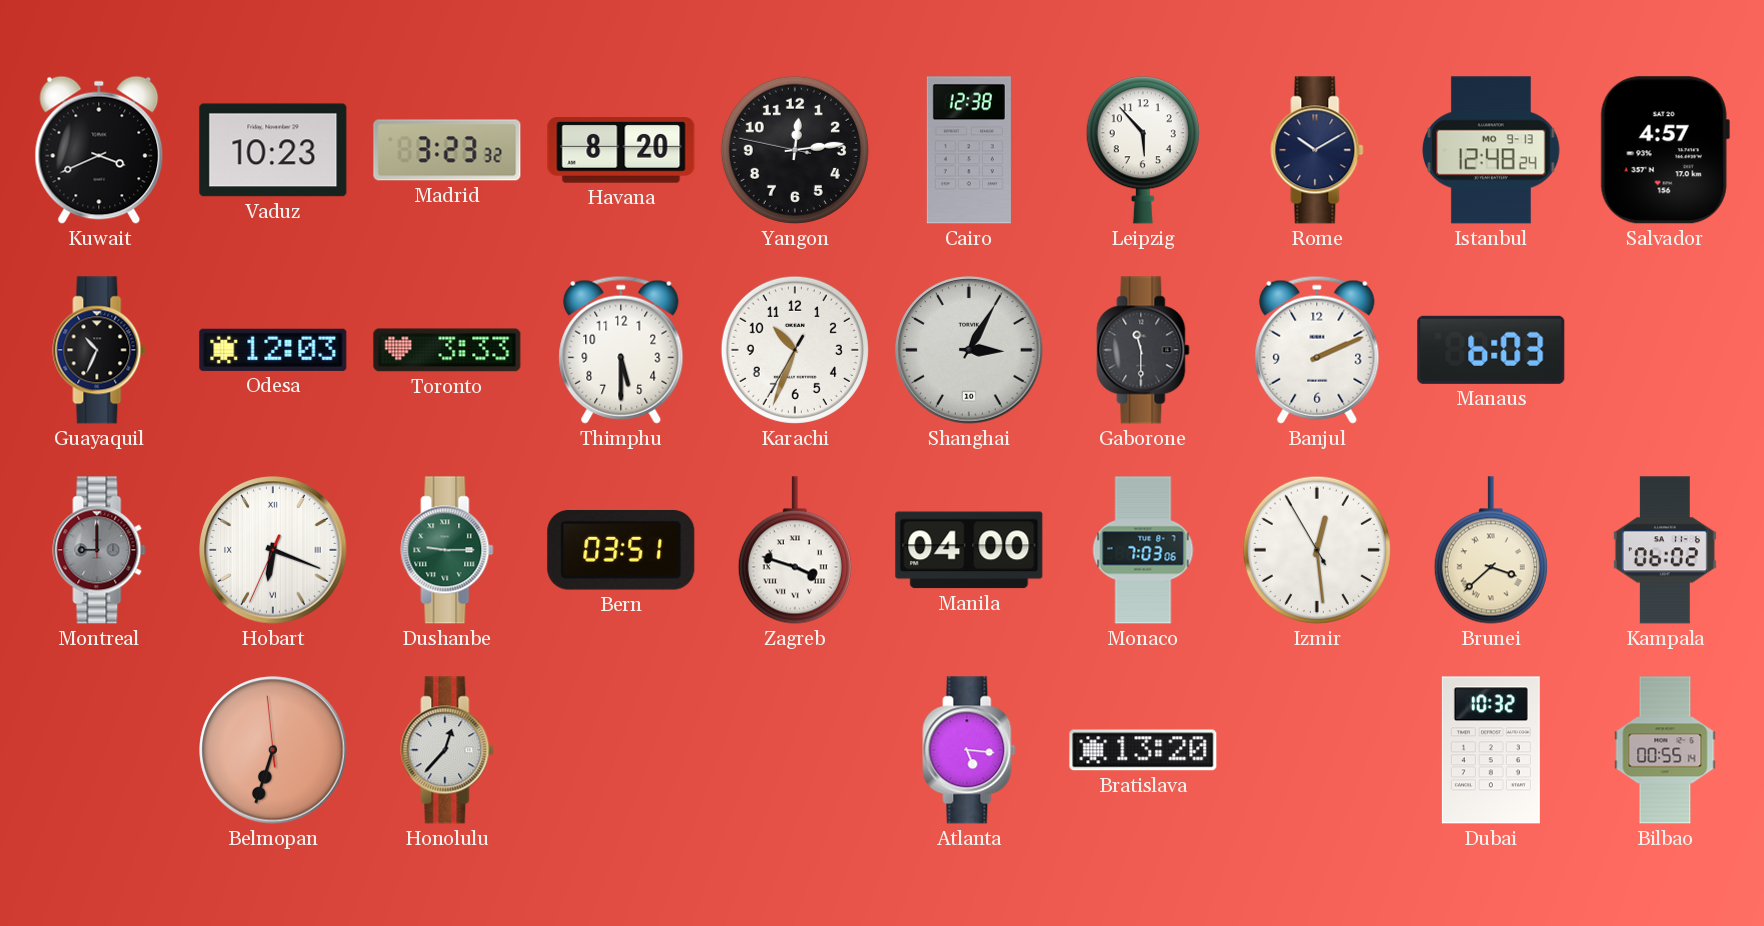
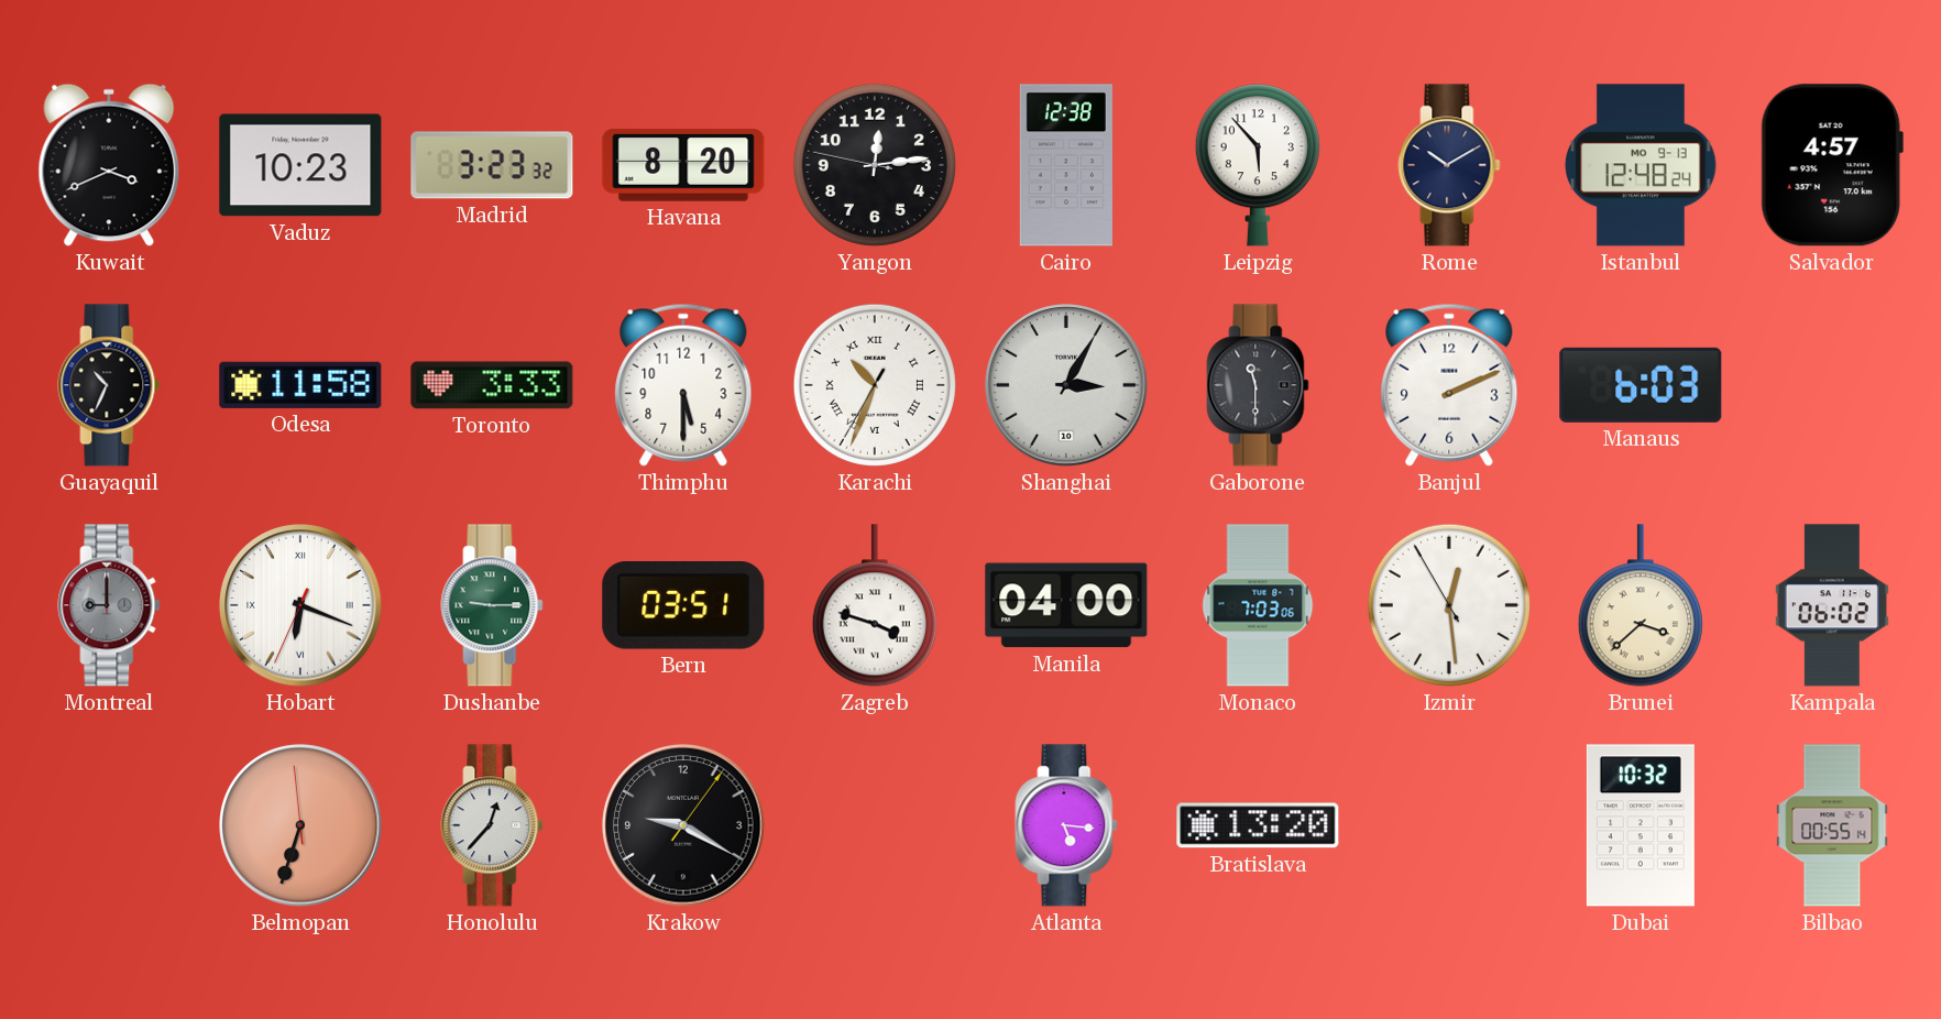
Odesa: 12:03 -> 11:58
Karachi numerals: Arabic -> Roman
Krakow: none -> 9:20
